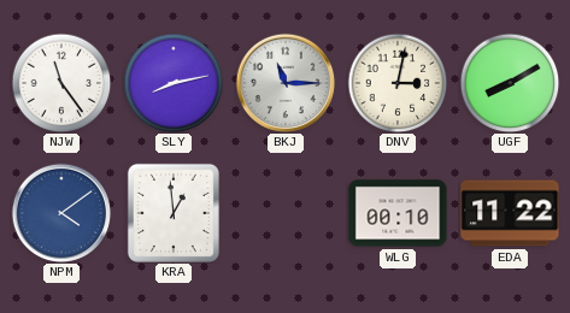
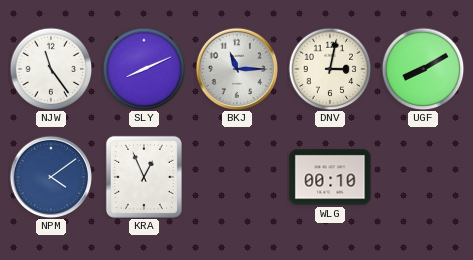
SLY: 8:13 -> 8:11
KRA: 12:59 -> 12:56
EDA: 11:22 -> none
